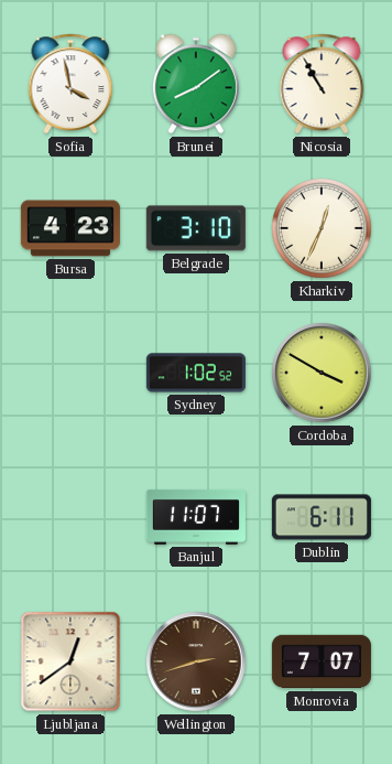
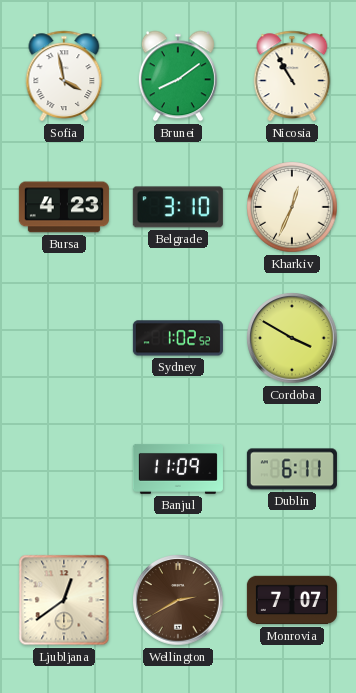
Banjul: 11:07 -> 11:09
Wellington: 2:42 -> 2:40
